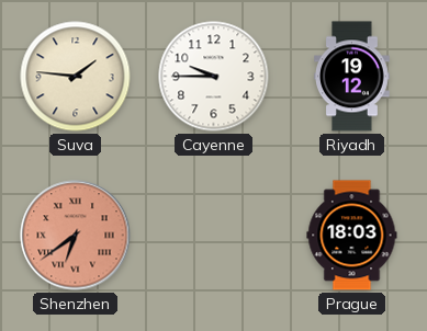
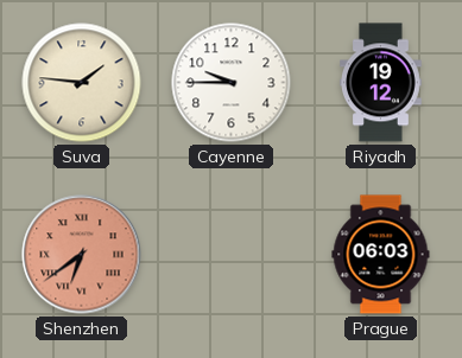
Prague: 18:03 -> 06:03
